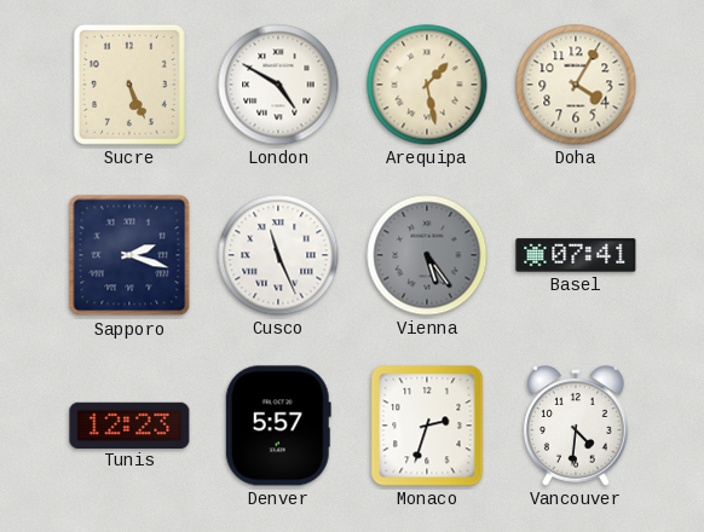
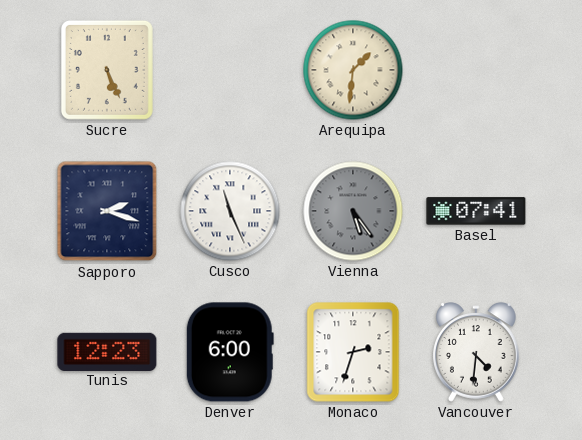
London: 4:50 -> none
Arequipa: 1:28 -> 1:31
Doha: 4:05 -> none
Denver: 5:57 -> 6:00
